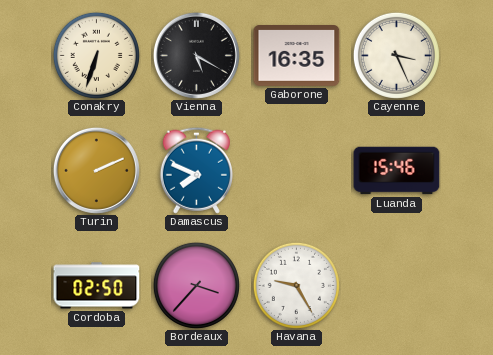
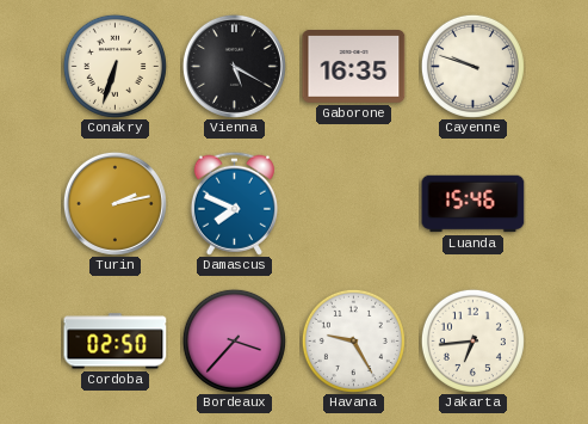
Cayenne: 3:26 -> 9:48
Turin: 2:11 -> 2:13
Jakarta: none -> 6:44
